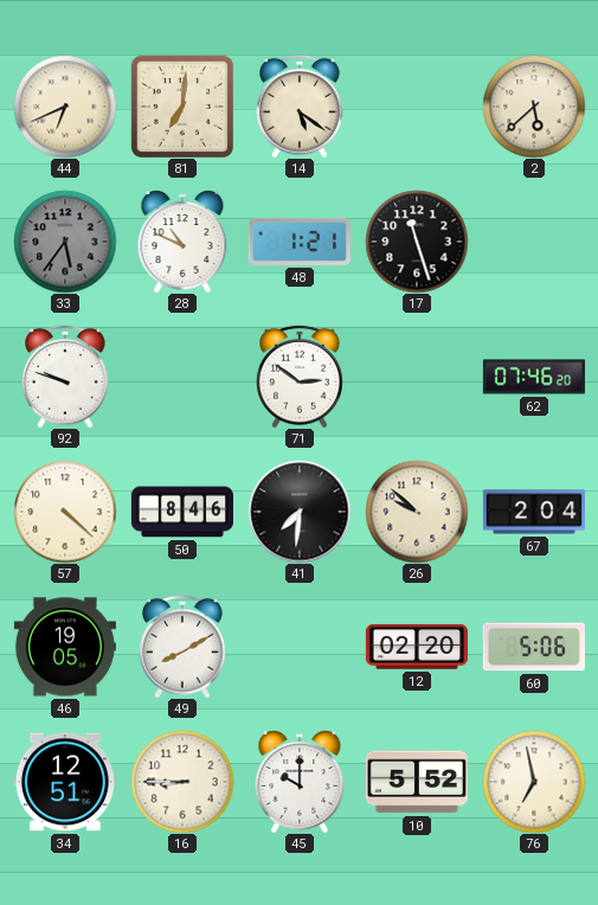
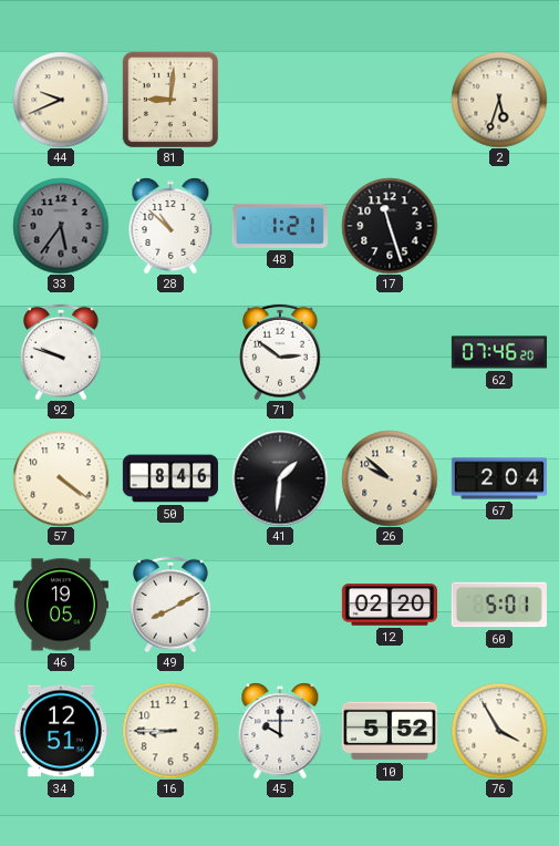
44: 6:41 -> 9:41
81: 7:01 -> 9:01
14: 5:21 -> none
2: 5:38 -> 5:33
28: 10:49 -> 10:52
57: 4:22 -> 4:21
41: 7:31 -> 1:31
60: 5:06 -> 5:01
76: 6:58 -> 3:55
